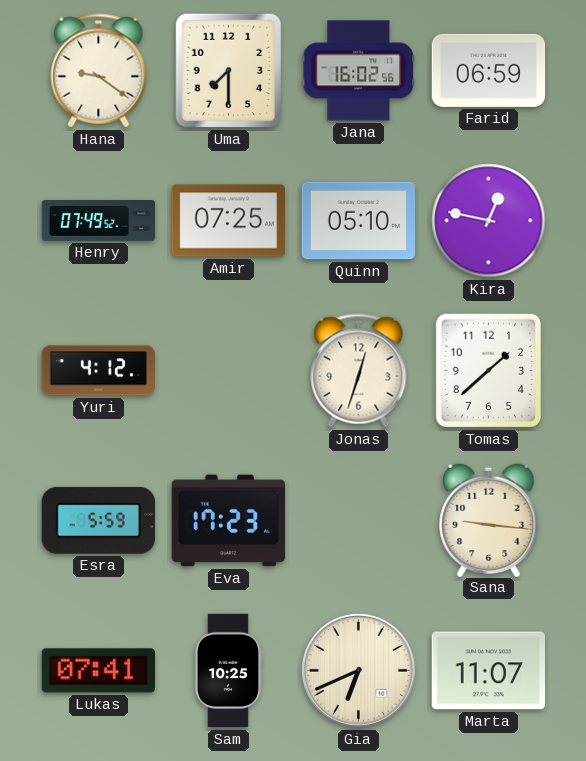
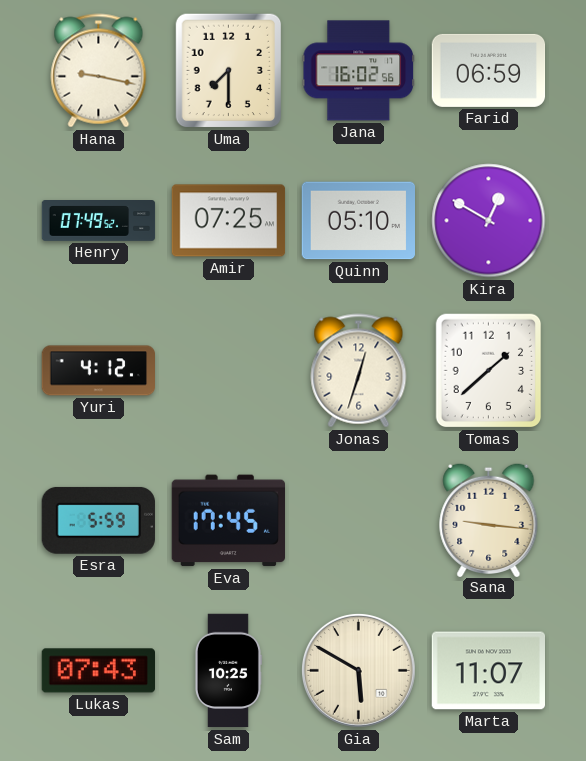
Hana: 9:21 -> 9:17
Kira: 12:47 -> 12:50
Eva: 17:23 -> 17:45
Lukas: 07:41 -> 07:43
Gia: 6:41 -> 5:50
